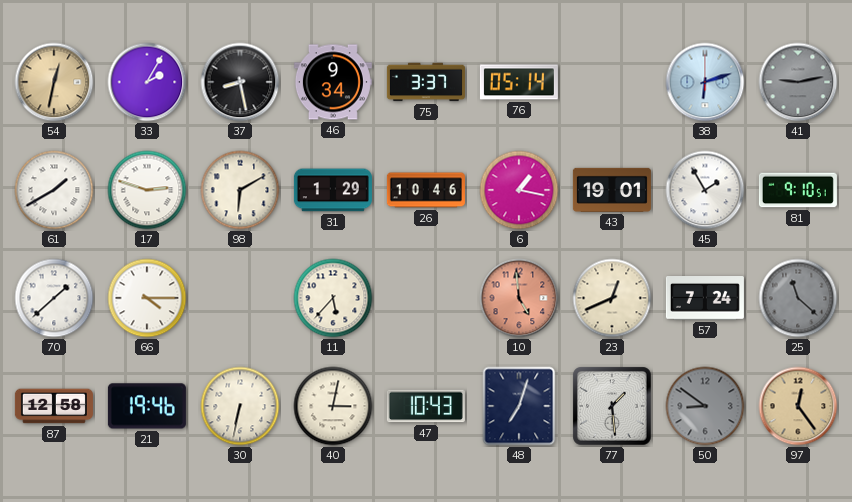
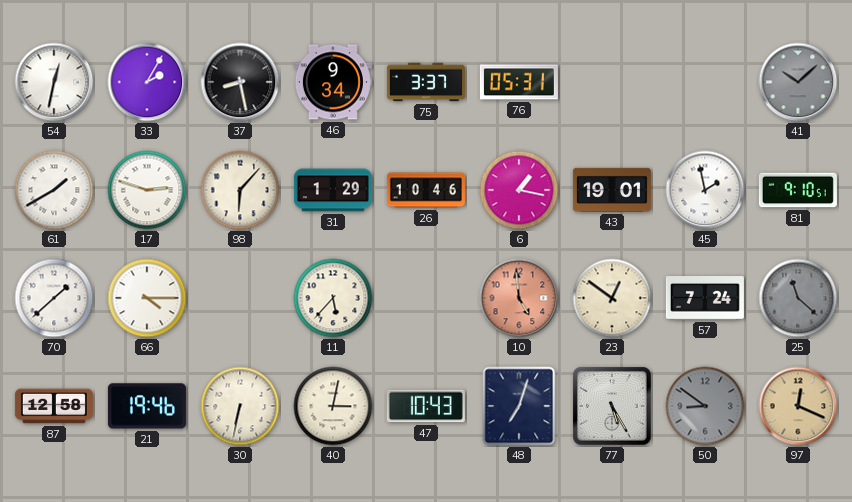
54 dial: champagne -> white
76: 05:14 -> 05:31
38: 6:12 -> none
41: 9:13 -> 10:08
98: 6:10 -> 6:07
45: 1:55 -> 1:58
23: 12:41 -> 12:51
77: 1:29 -> 5:25
97: 12:24 -> 12:19
